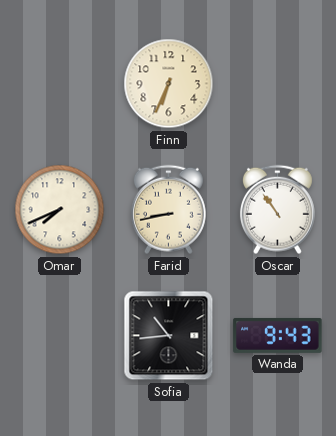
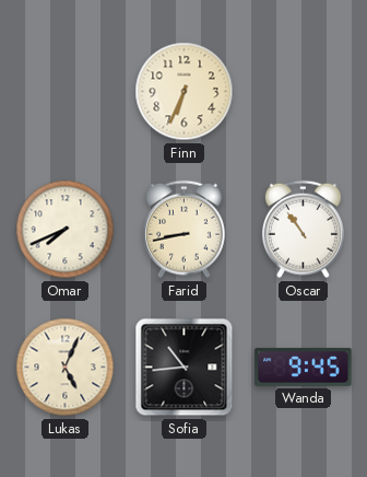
Lukas: none -> 5:04
Wanda: 9:43 -> 9:45
